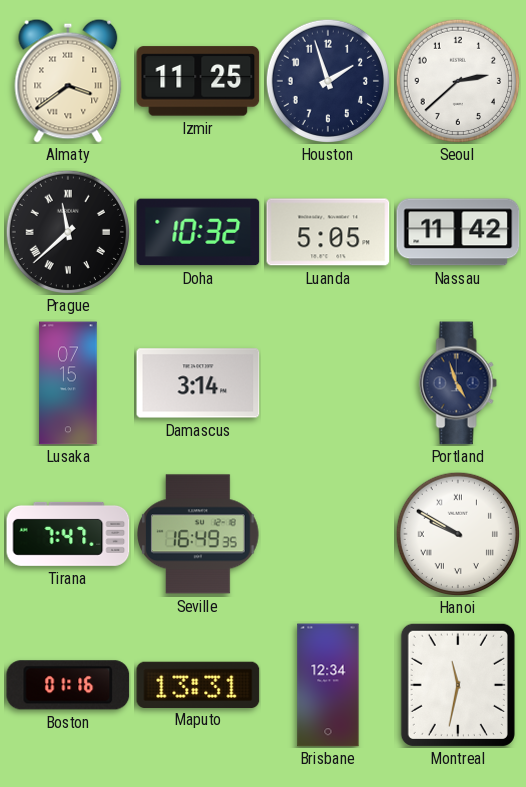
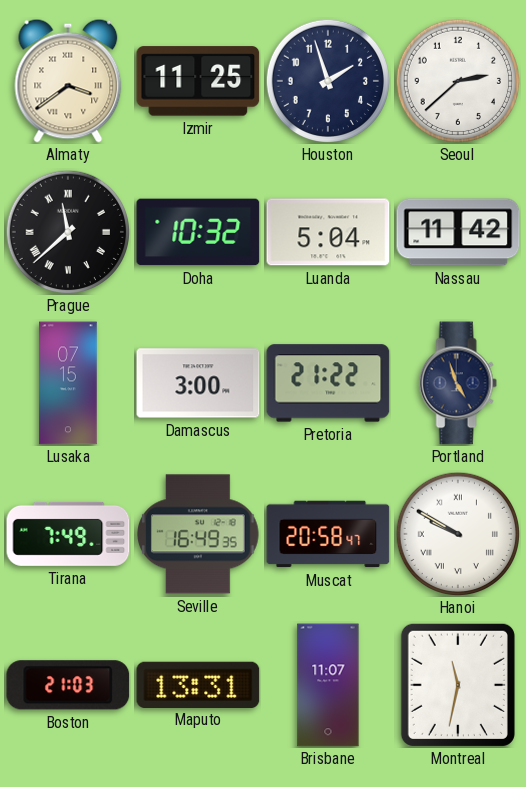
Luanda: 5:05 -> 5:04
Damascus: 3:14 -> 3:00
Pretoria: none -> 21:22
Tirana: 7:47 -> 7:49
Muscat: none -> 20:58
Boston: 01:16 -> 21:03
Brisbane: 12:34 -> 11:07
